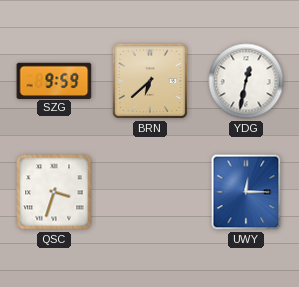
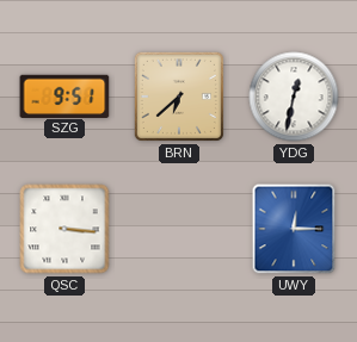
SZG: 9:59 -> 9:51
QSC: 3:33 -> 3:16
